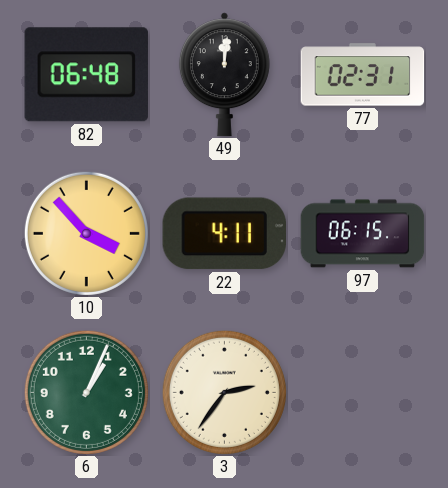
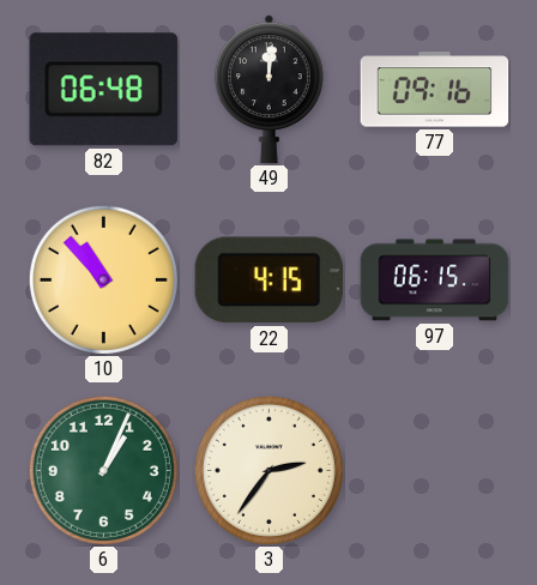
77: 02:31 -> 09:16
10: 3:53 -> 10:53
22: 4:11 -> 4:15
